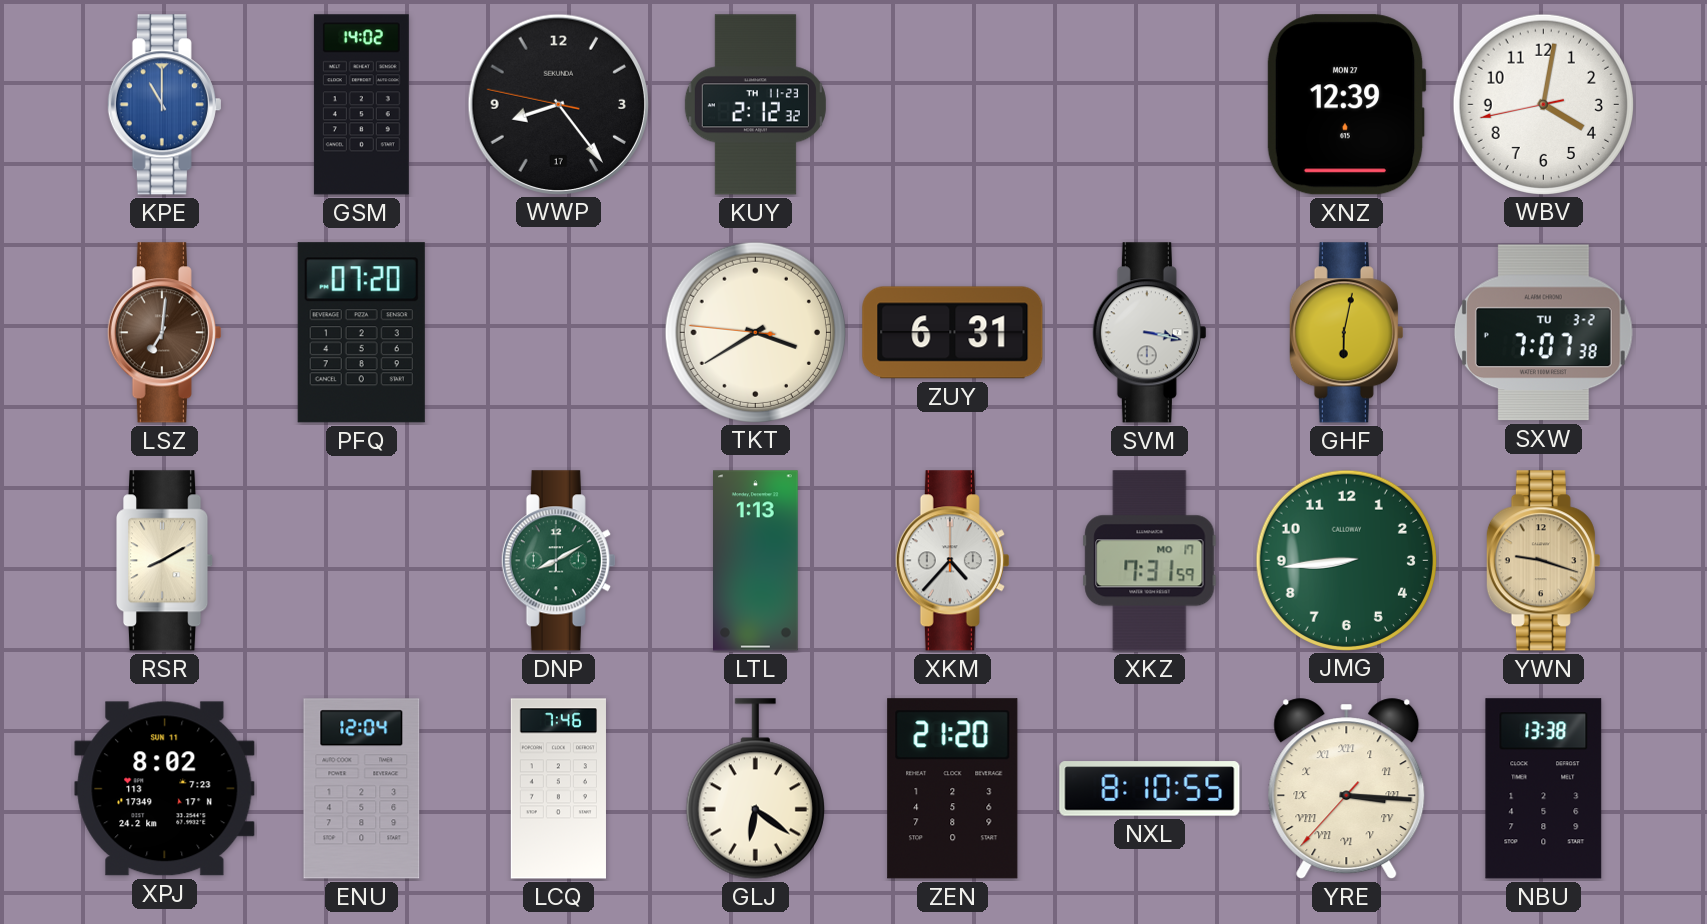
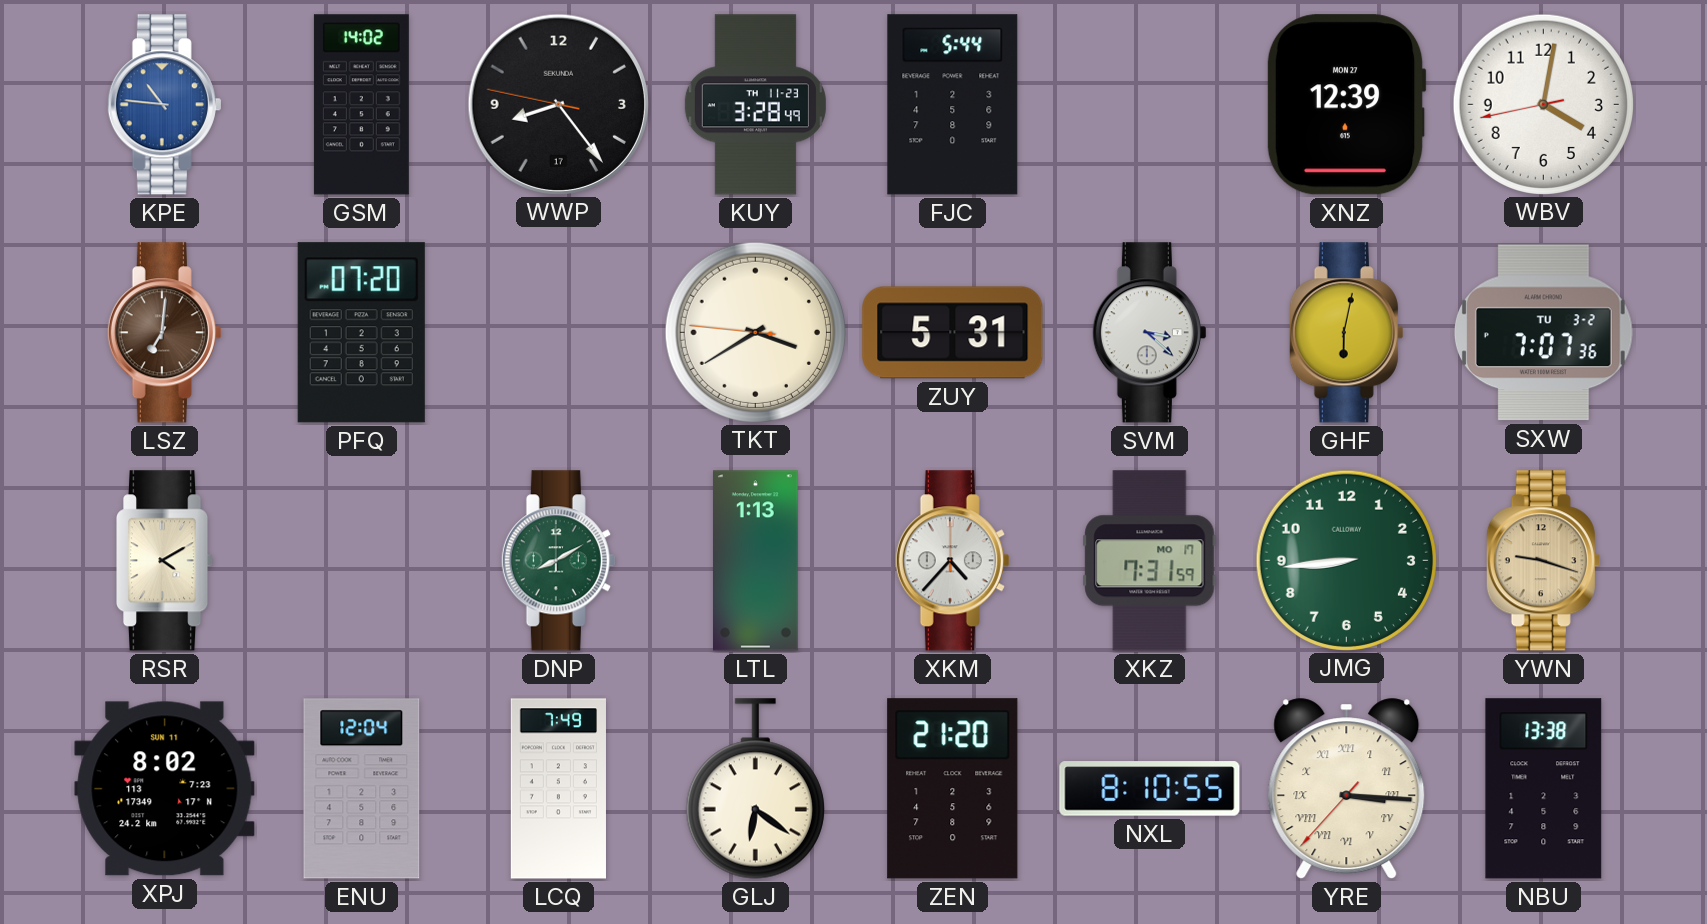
KPE: 11:00 -> 10:46
KUY: 2:12 -> 3:28
FJC: none -> 5:44
ZUY: 6:31 -> 5:31
SVM: 3:17 -> 3:22
SXW: 7:07:38 -> 7:07:36
RSR: 8:10 -> 4:10
LCQ: 7:46 -> 7:49
